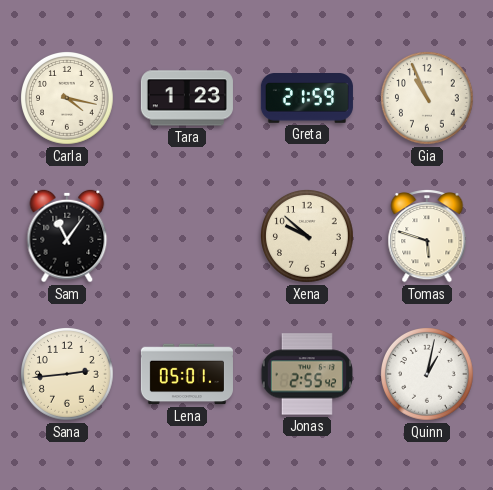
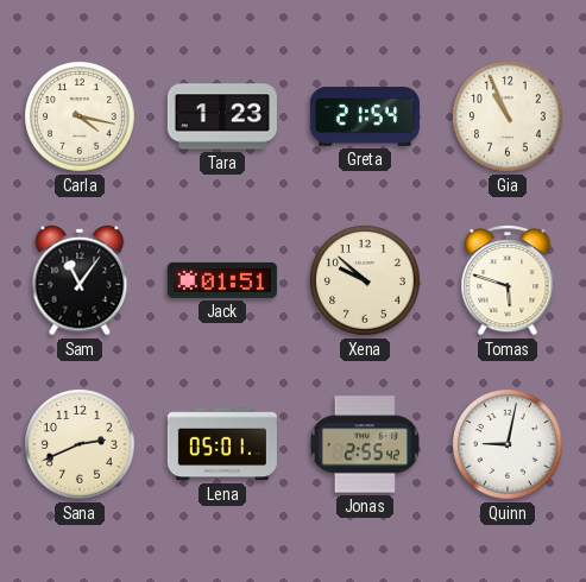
Greta: 21:59 -> 21:54
Jack: none -> 01:51
Sana: 2:44 -> 2:41
Quinn: 1:02 -> 9:02
